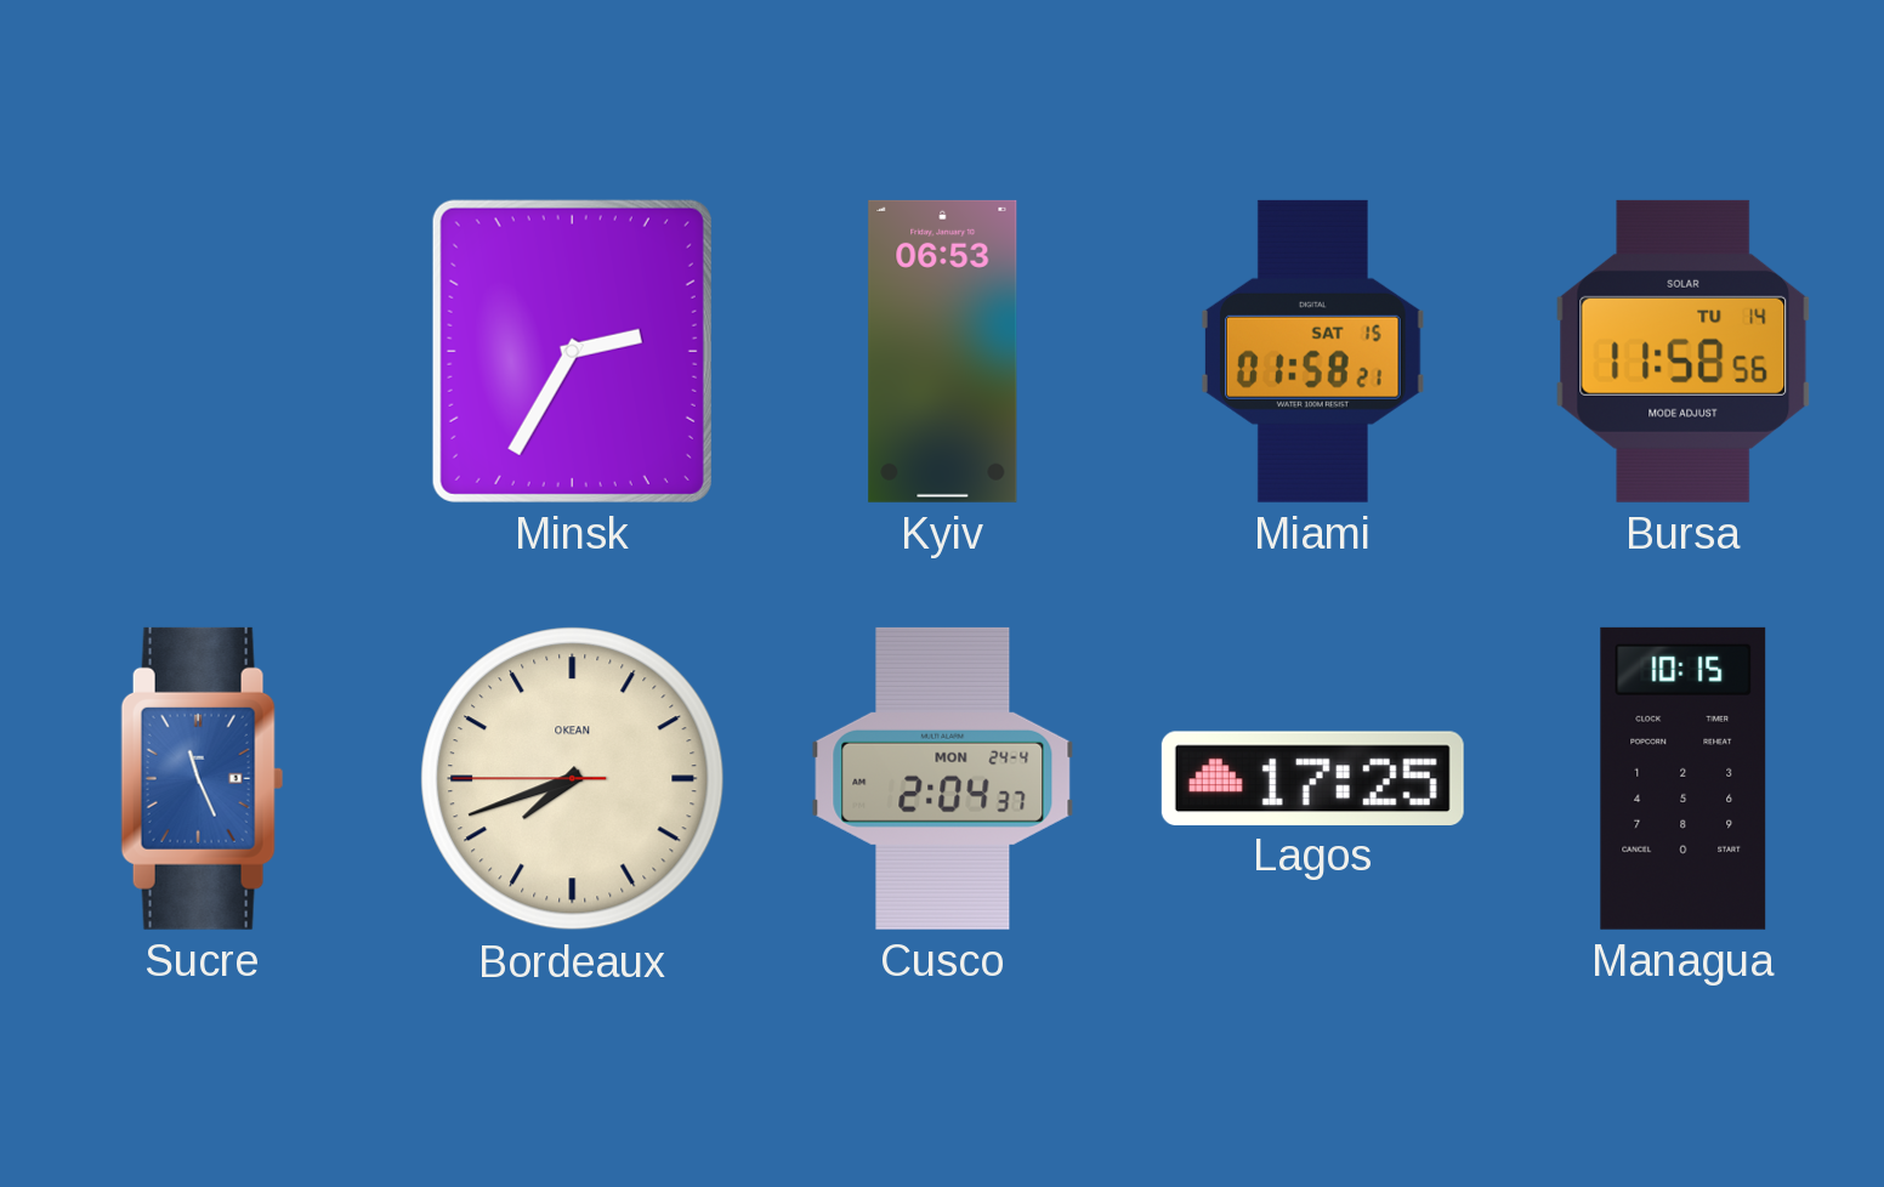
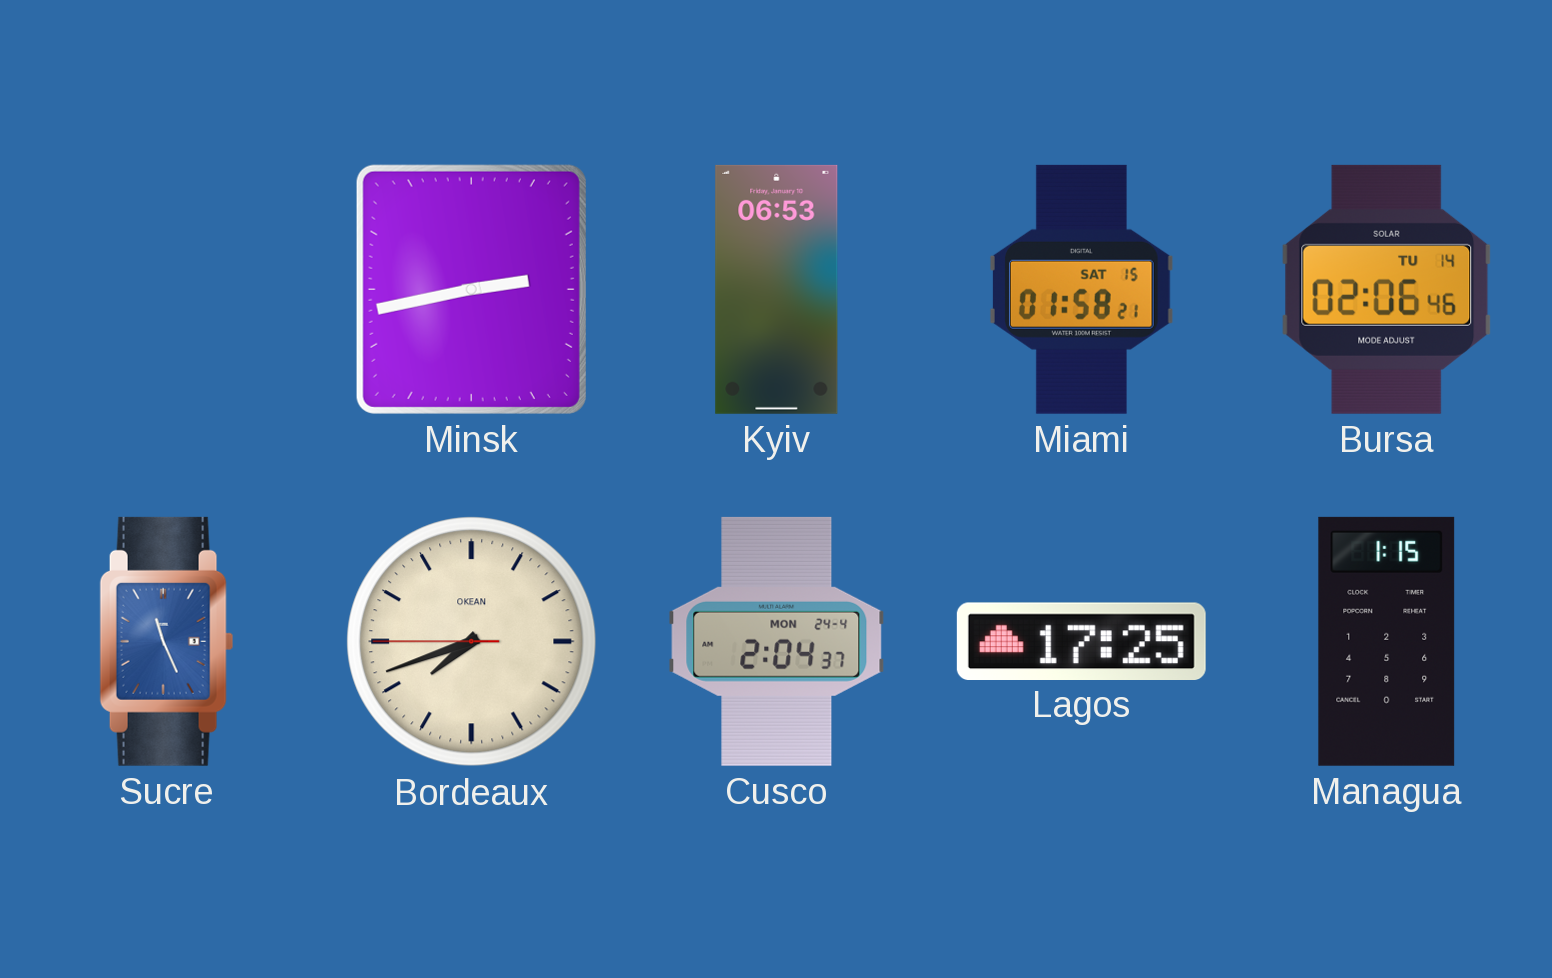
Minsk: 2:35 -> 2:43
Bursa: 11:58 -> 02:06
Managua: 10:15 -> 1:15
